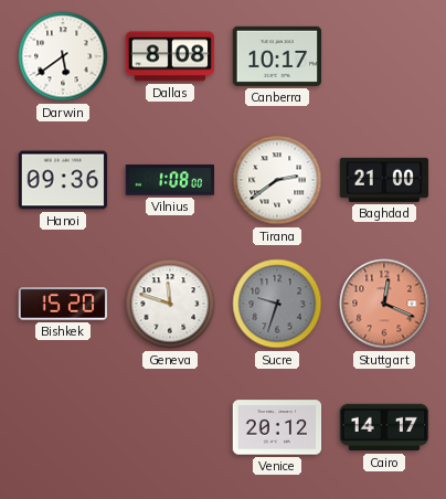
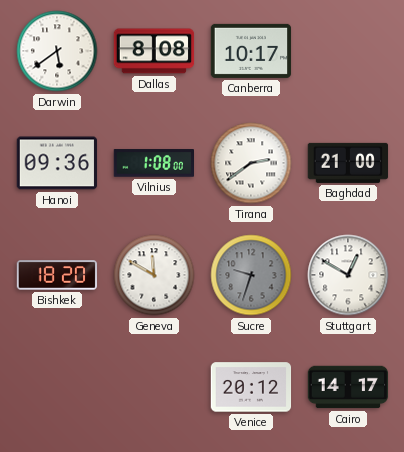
Bishkek: 15:20 -> 18:20
Geneva: 11:48 -> 11:50
Stuttgart: 12:19 -> 12:50
Stuttgart dial: salmon -> white
